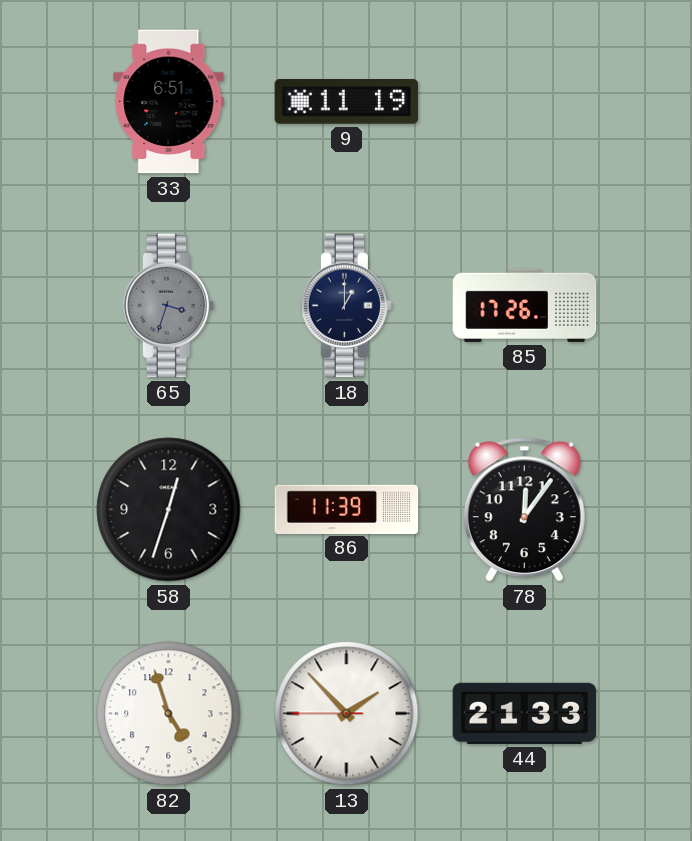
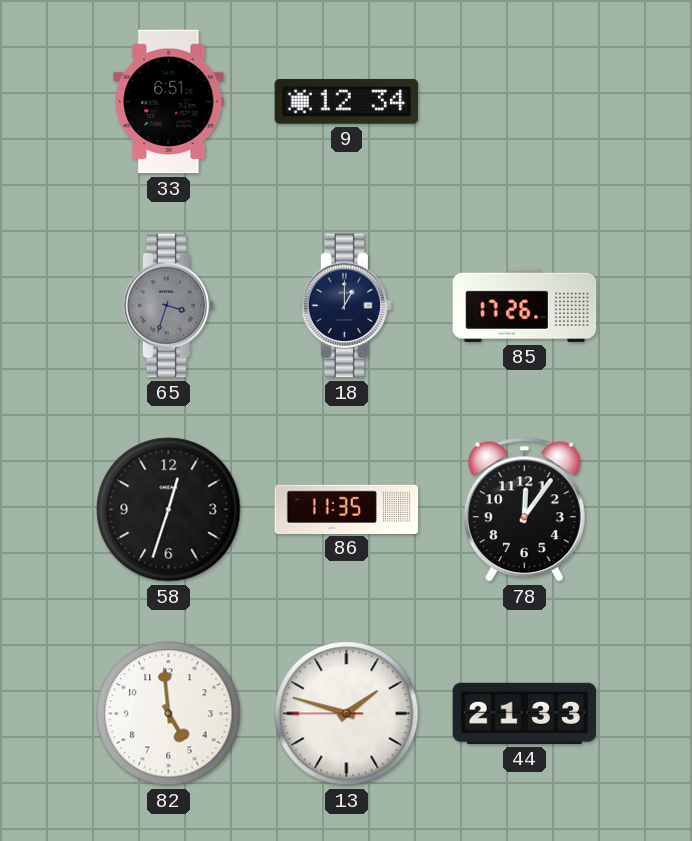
9: 11:19 -> 12:34
86: 11:39 -> 11:35
82: 4:57 -> 4:59
13: 1:52 -> 1:47
